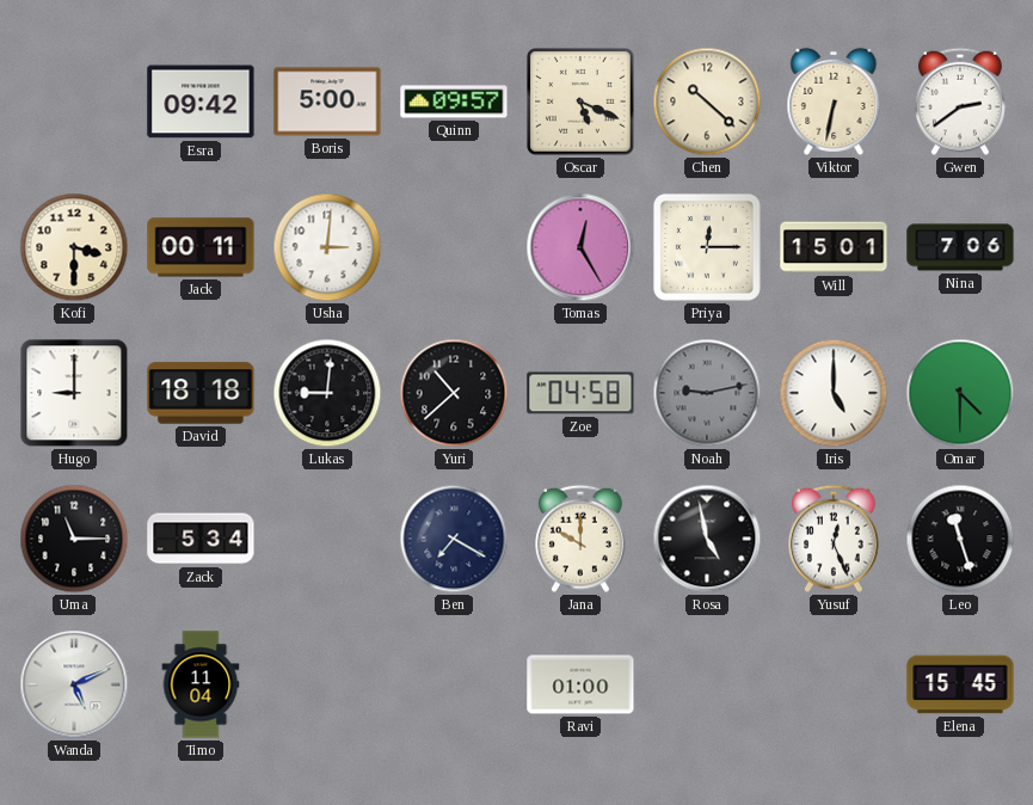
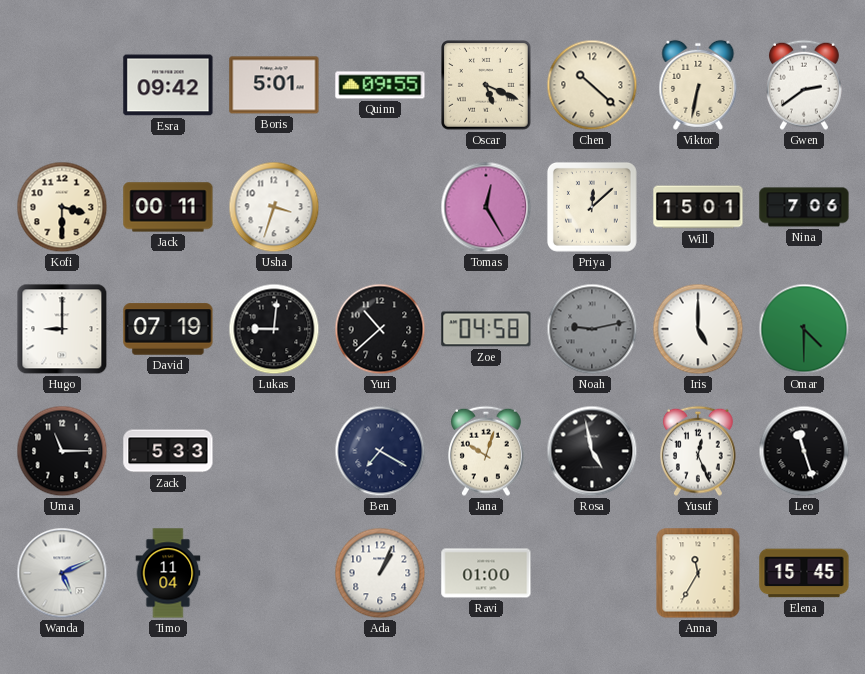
Boris: 5:00 -> 5:01
Quinn: 09:57 -> 09:55
Usha: 3:01 -> 3:33
Priya: 12:15 -> 12:08
David: 18:18 -> 07:19
Zack: 5:34 -> 5:33
Jana: 10:00 -> 10:03
Ada: none -> 1:04
Anna: none -> 11:35
